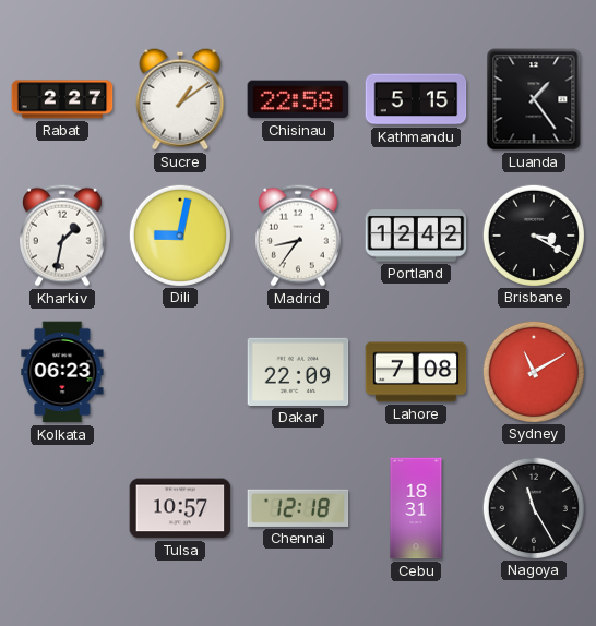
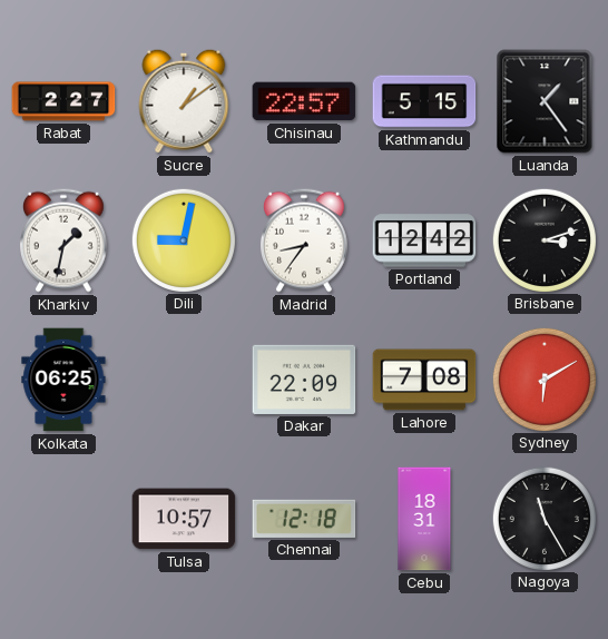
Chisinau: 22:58 -> 22:57
Brisbane: 3:20 -> 3:12
Kolkata: 06:23 -> 06:25
Sydney: 11:10 -> 6:10
